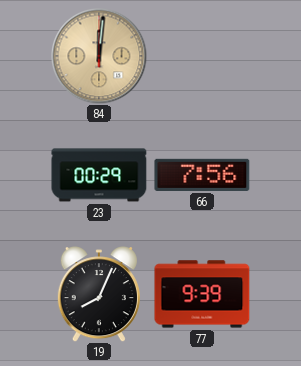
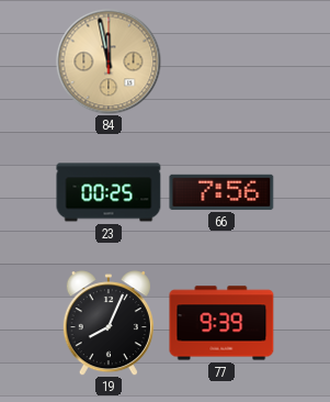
84: 12:01 -> 11:58
23: 00:29 -> 00:25
